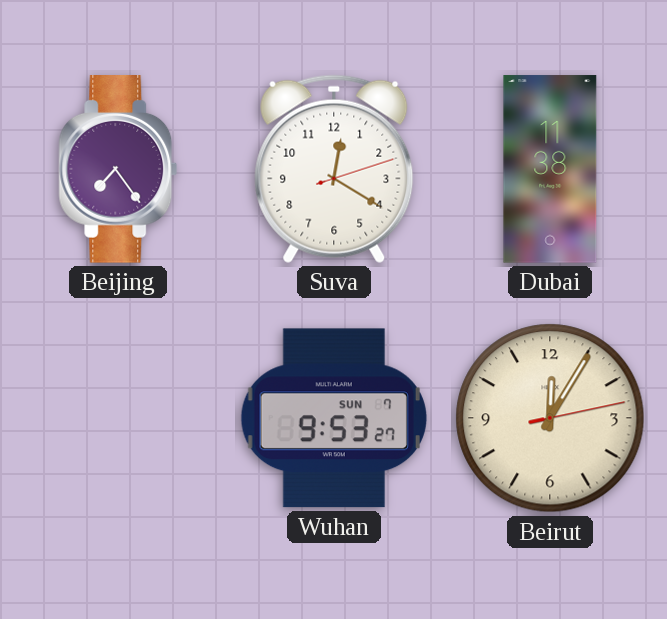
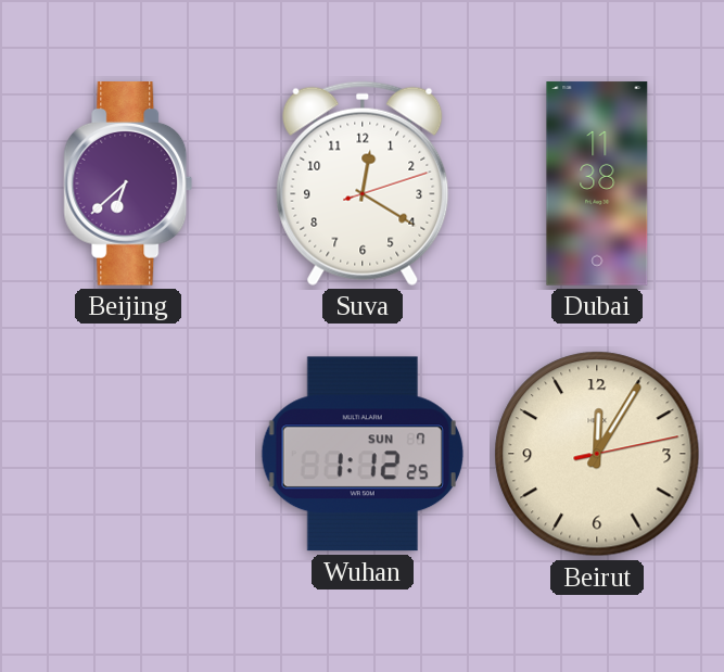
Beijing: 7:24 -> 6:38
Wuhan: 9:53 -> 1:12
